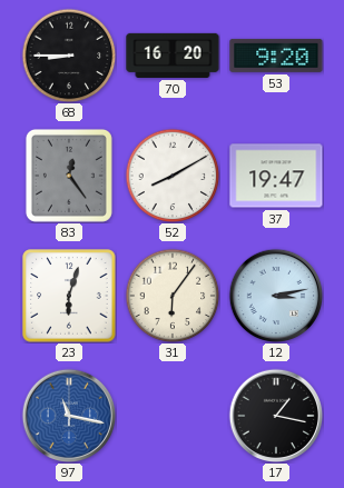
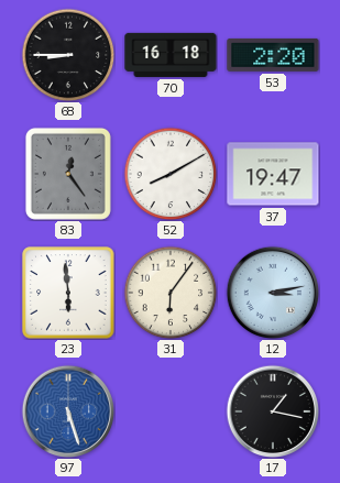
70: 16:20 -> 16:18
53: 9:20 -> 2:20
23: 6:03 -> 5:59
97: 11:17 -> 5:27
